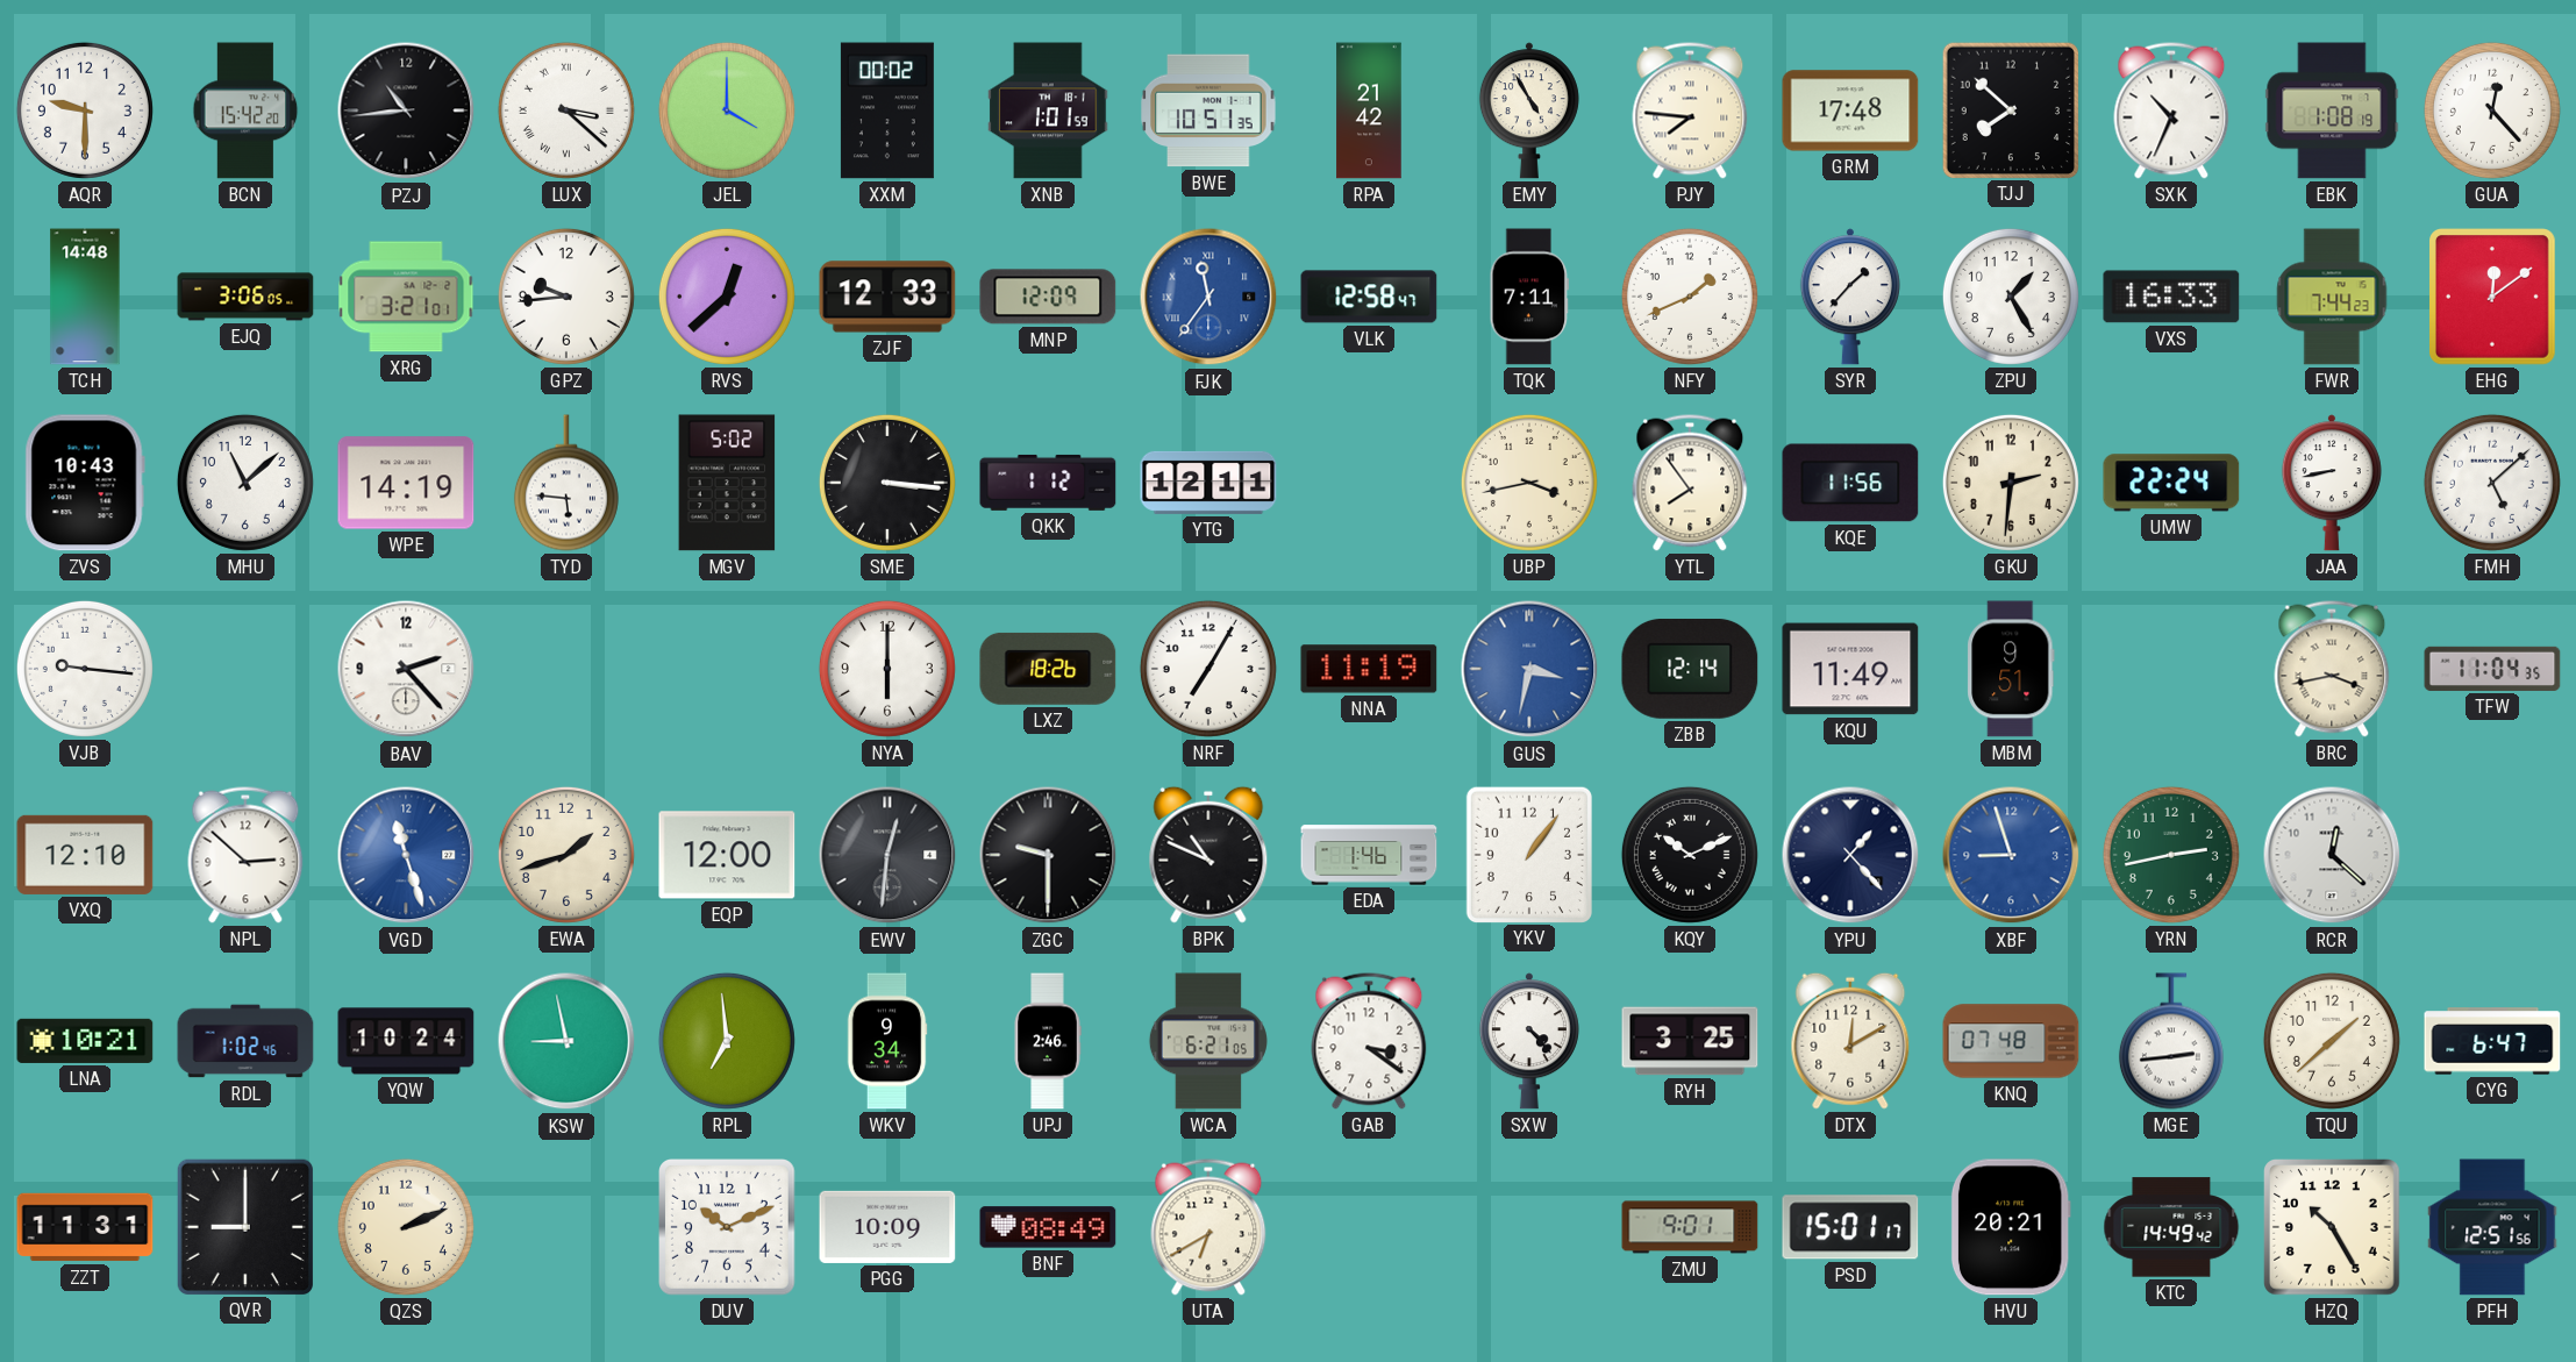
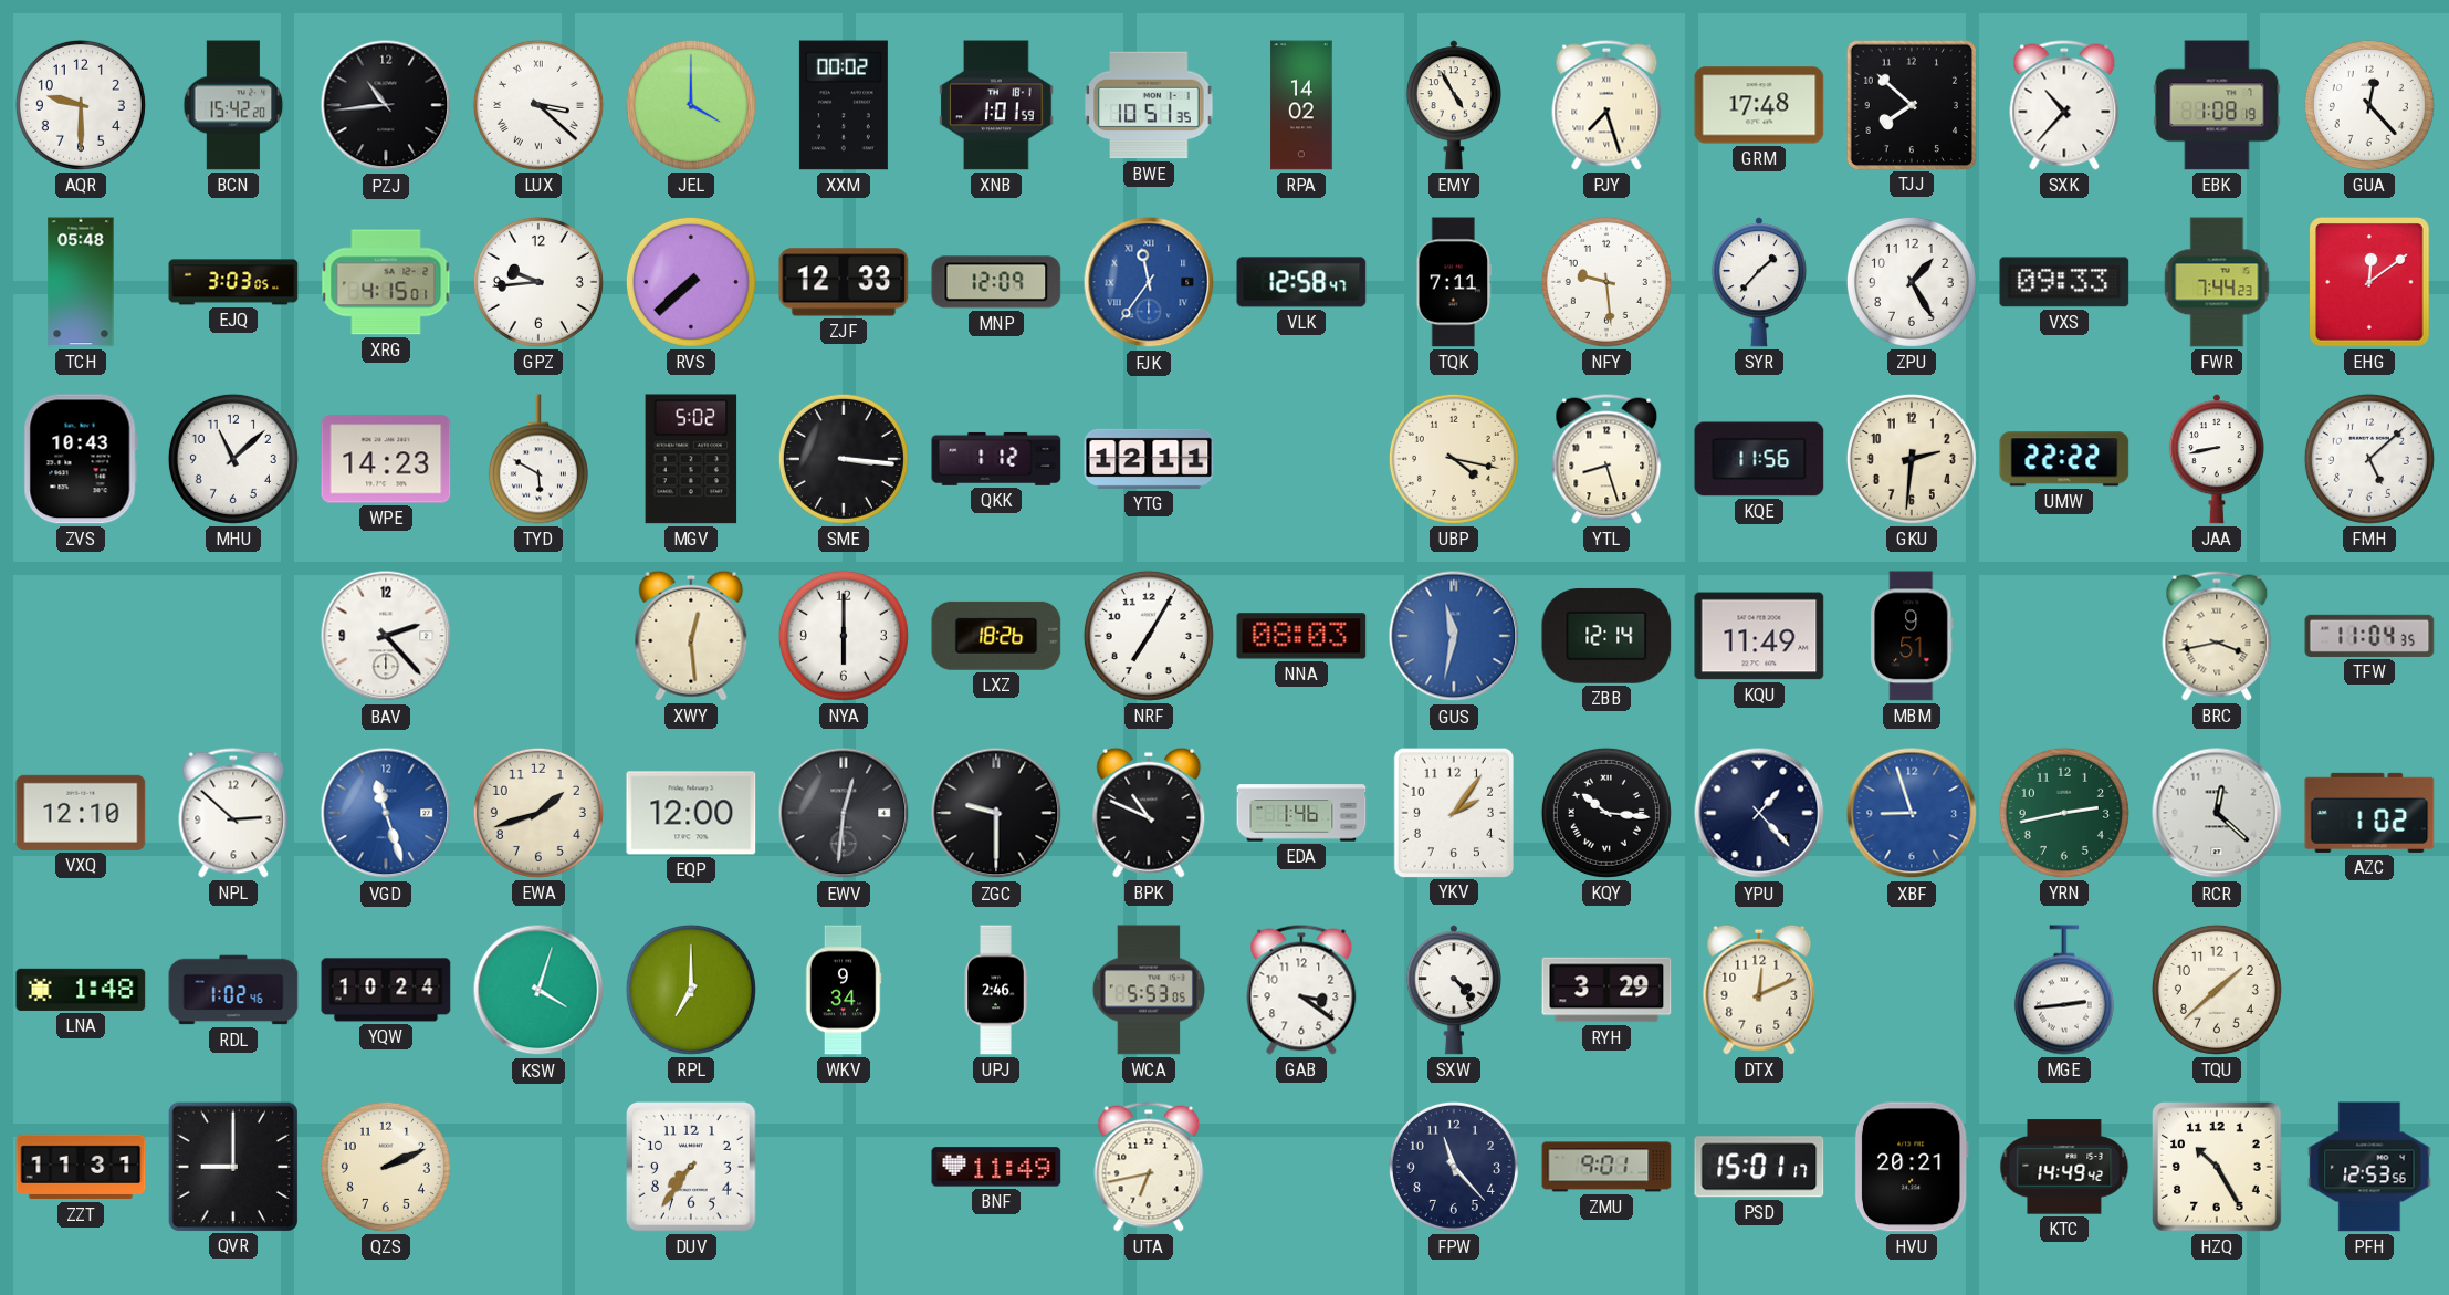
RPA: 21:42 -> 14:02
PJY: 7:46 -> 7:27
SXK: 10:34 -> 10:37
TCH: 14:48 -> 05:48
EJQ: 3:06 -> 3:03
XRG: 3:21 -> 4:15
RVS: 12:38 -> 7:38
NFY: 1:41 -> 9:29
VXS: 16:33 -> 09:33
WPE: 14:19 -> 14:23
TYD: 5:46 -> 5:50
UBP: 3:43 -> 4:17
YTL: 7:54 -> 8:27
UMW: 22:24 -> 22:22
VJB: 9:16 -> none
XWY: none -> 12:29
NNA: 11:19 -> 08:03
GUS: 3:32 -> 11:32
YKV: 1:06 -> 2:06
KQY: 10:11 -> 10:16
AZC: none -> 1:02
LNA: 10:21 -> 1:48
KSW: 8:58 -> 4:03
RPL: 6:59 -> 7:00
WCA: 6:21 -> 5:53
RYH: 3:25 -> 3:29
DTX: 12:10 -> 12:11
KNQ: 07:48 -> none
CYG: 6:47 -> none
DUV: 10:11 -> 7:36
PGG: 10:09 -> none
BNF: 08:49 -> 11:49
UTA: 6:40 -> 6:43
FPW: none -> 11:23
PFH: 12:51 -> 12:53
